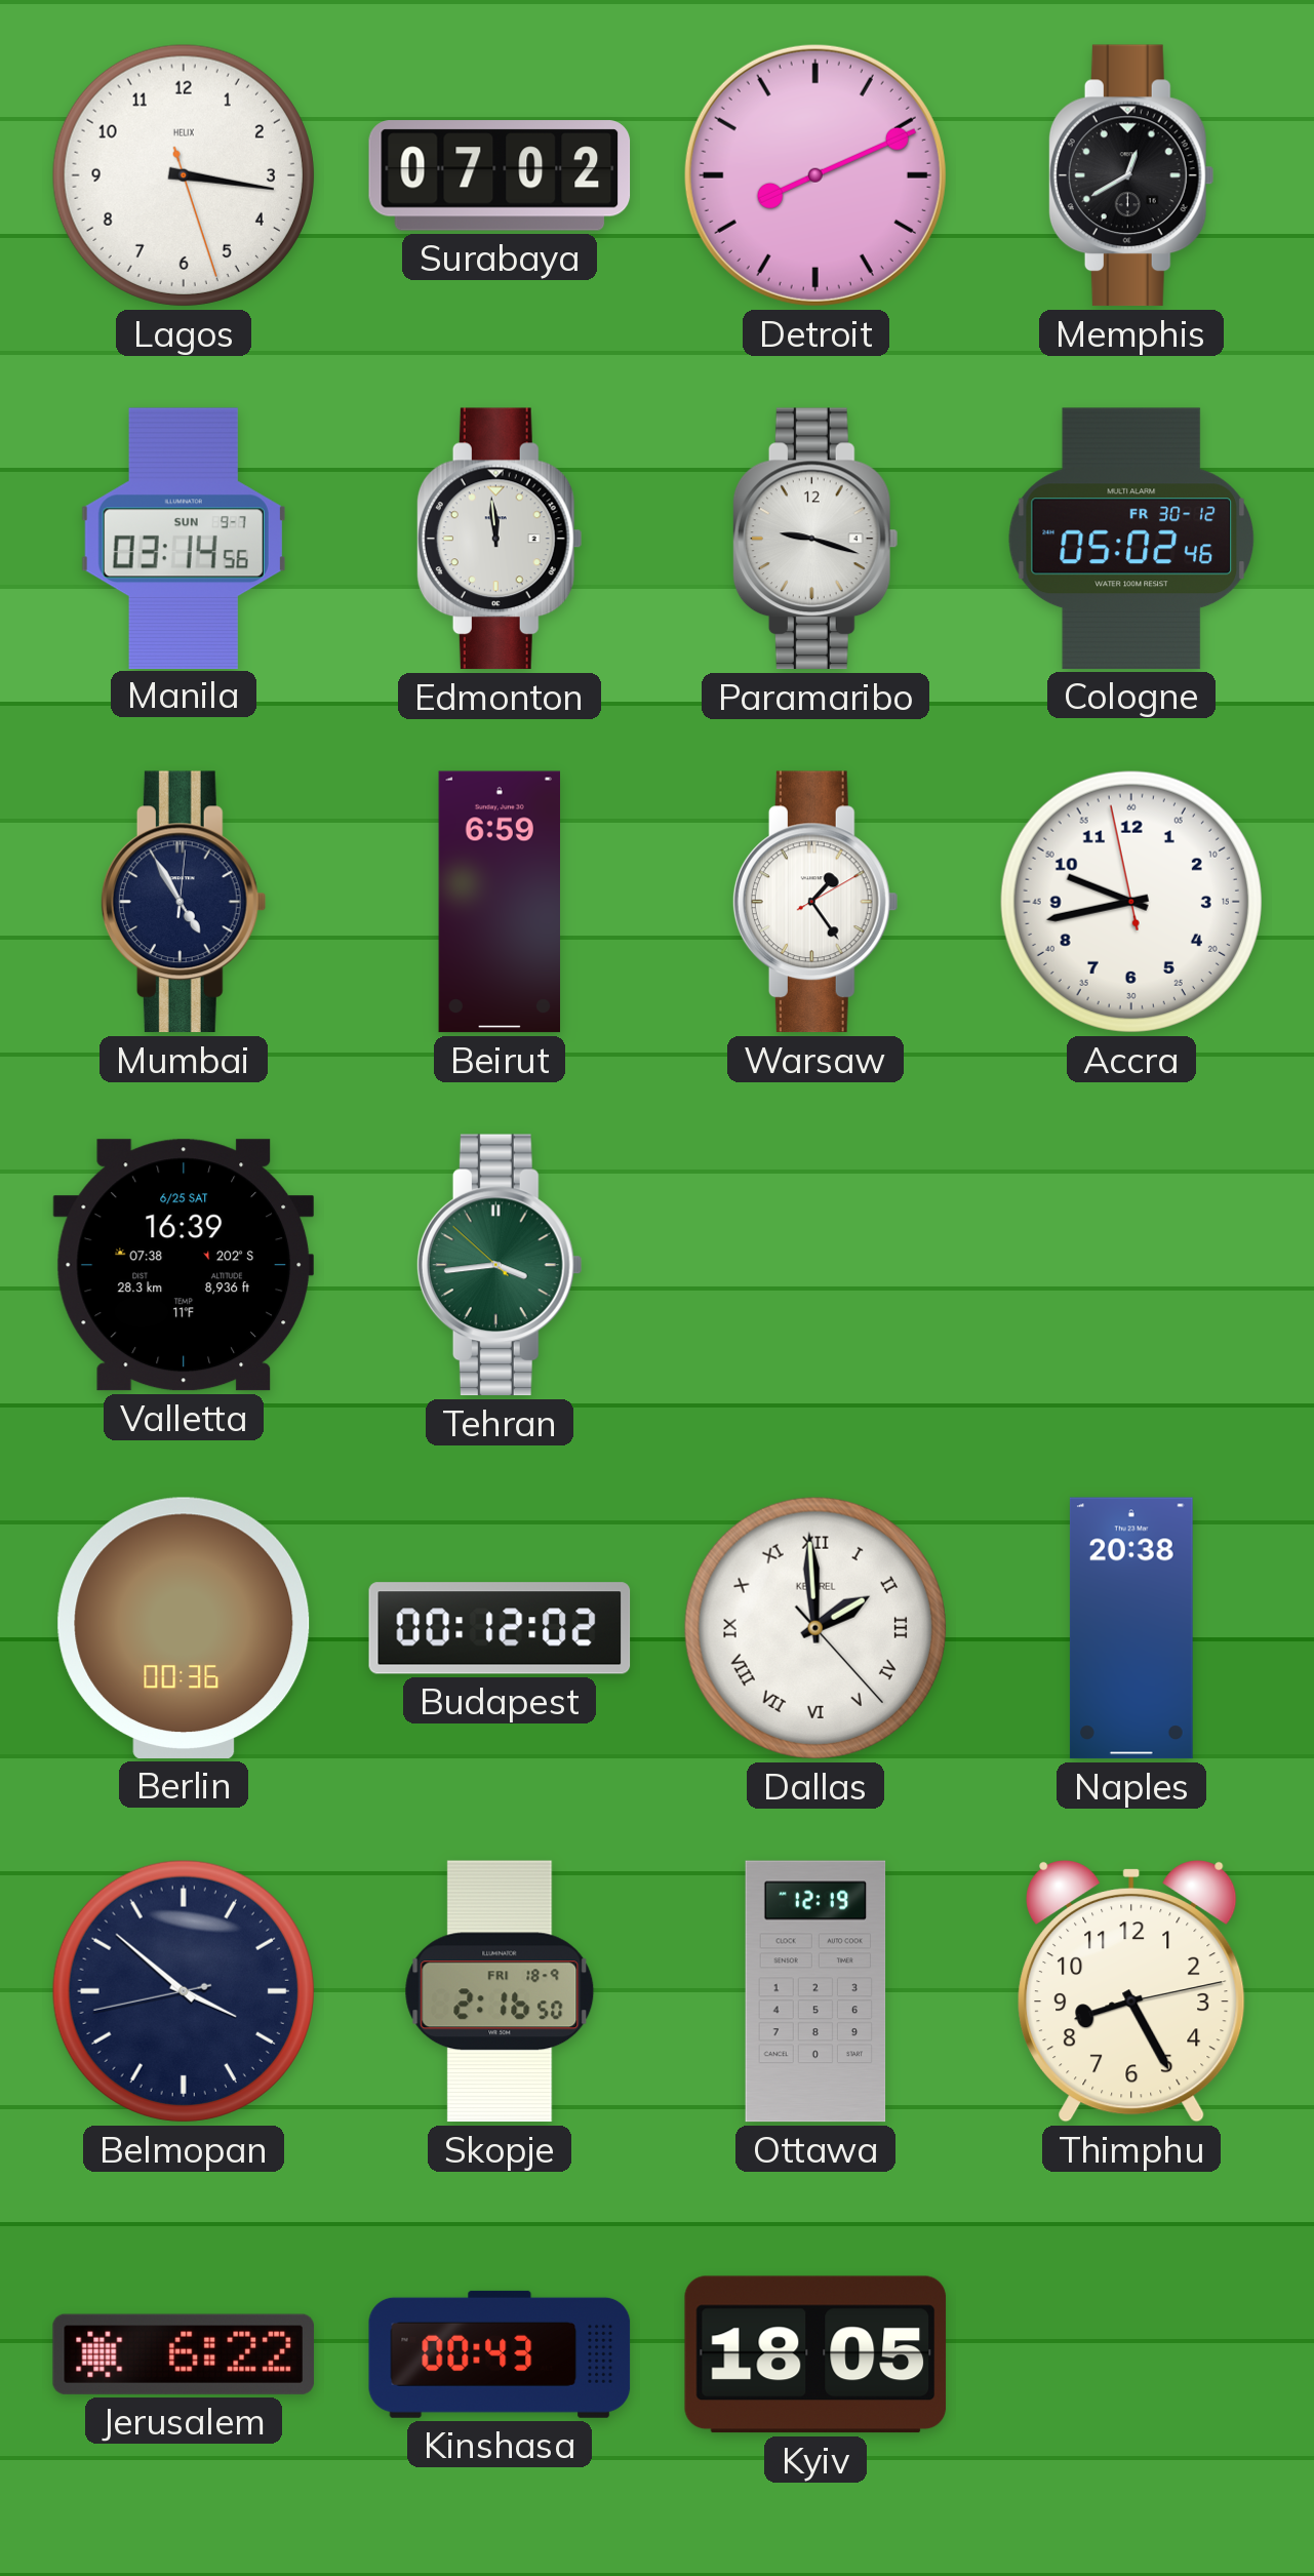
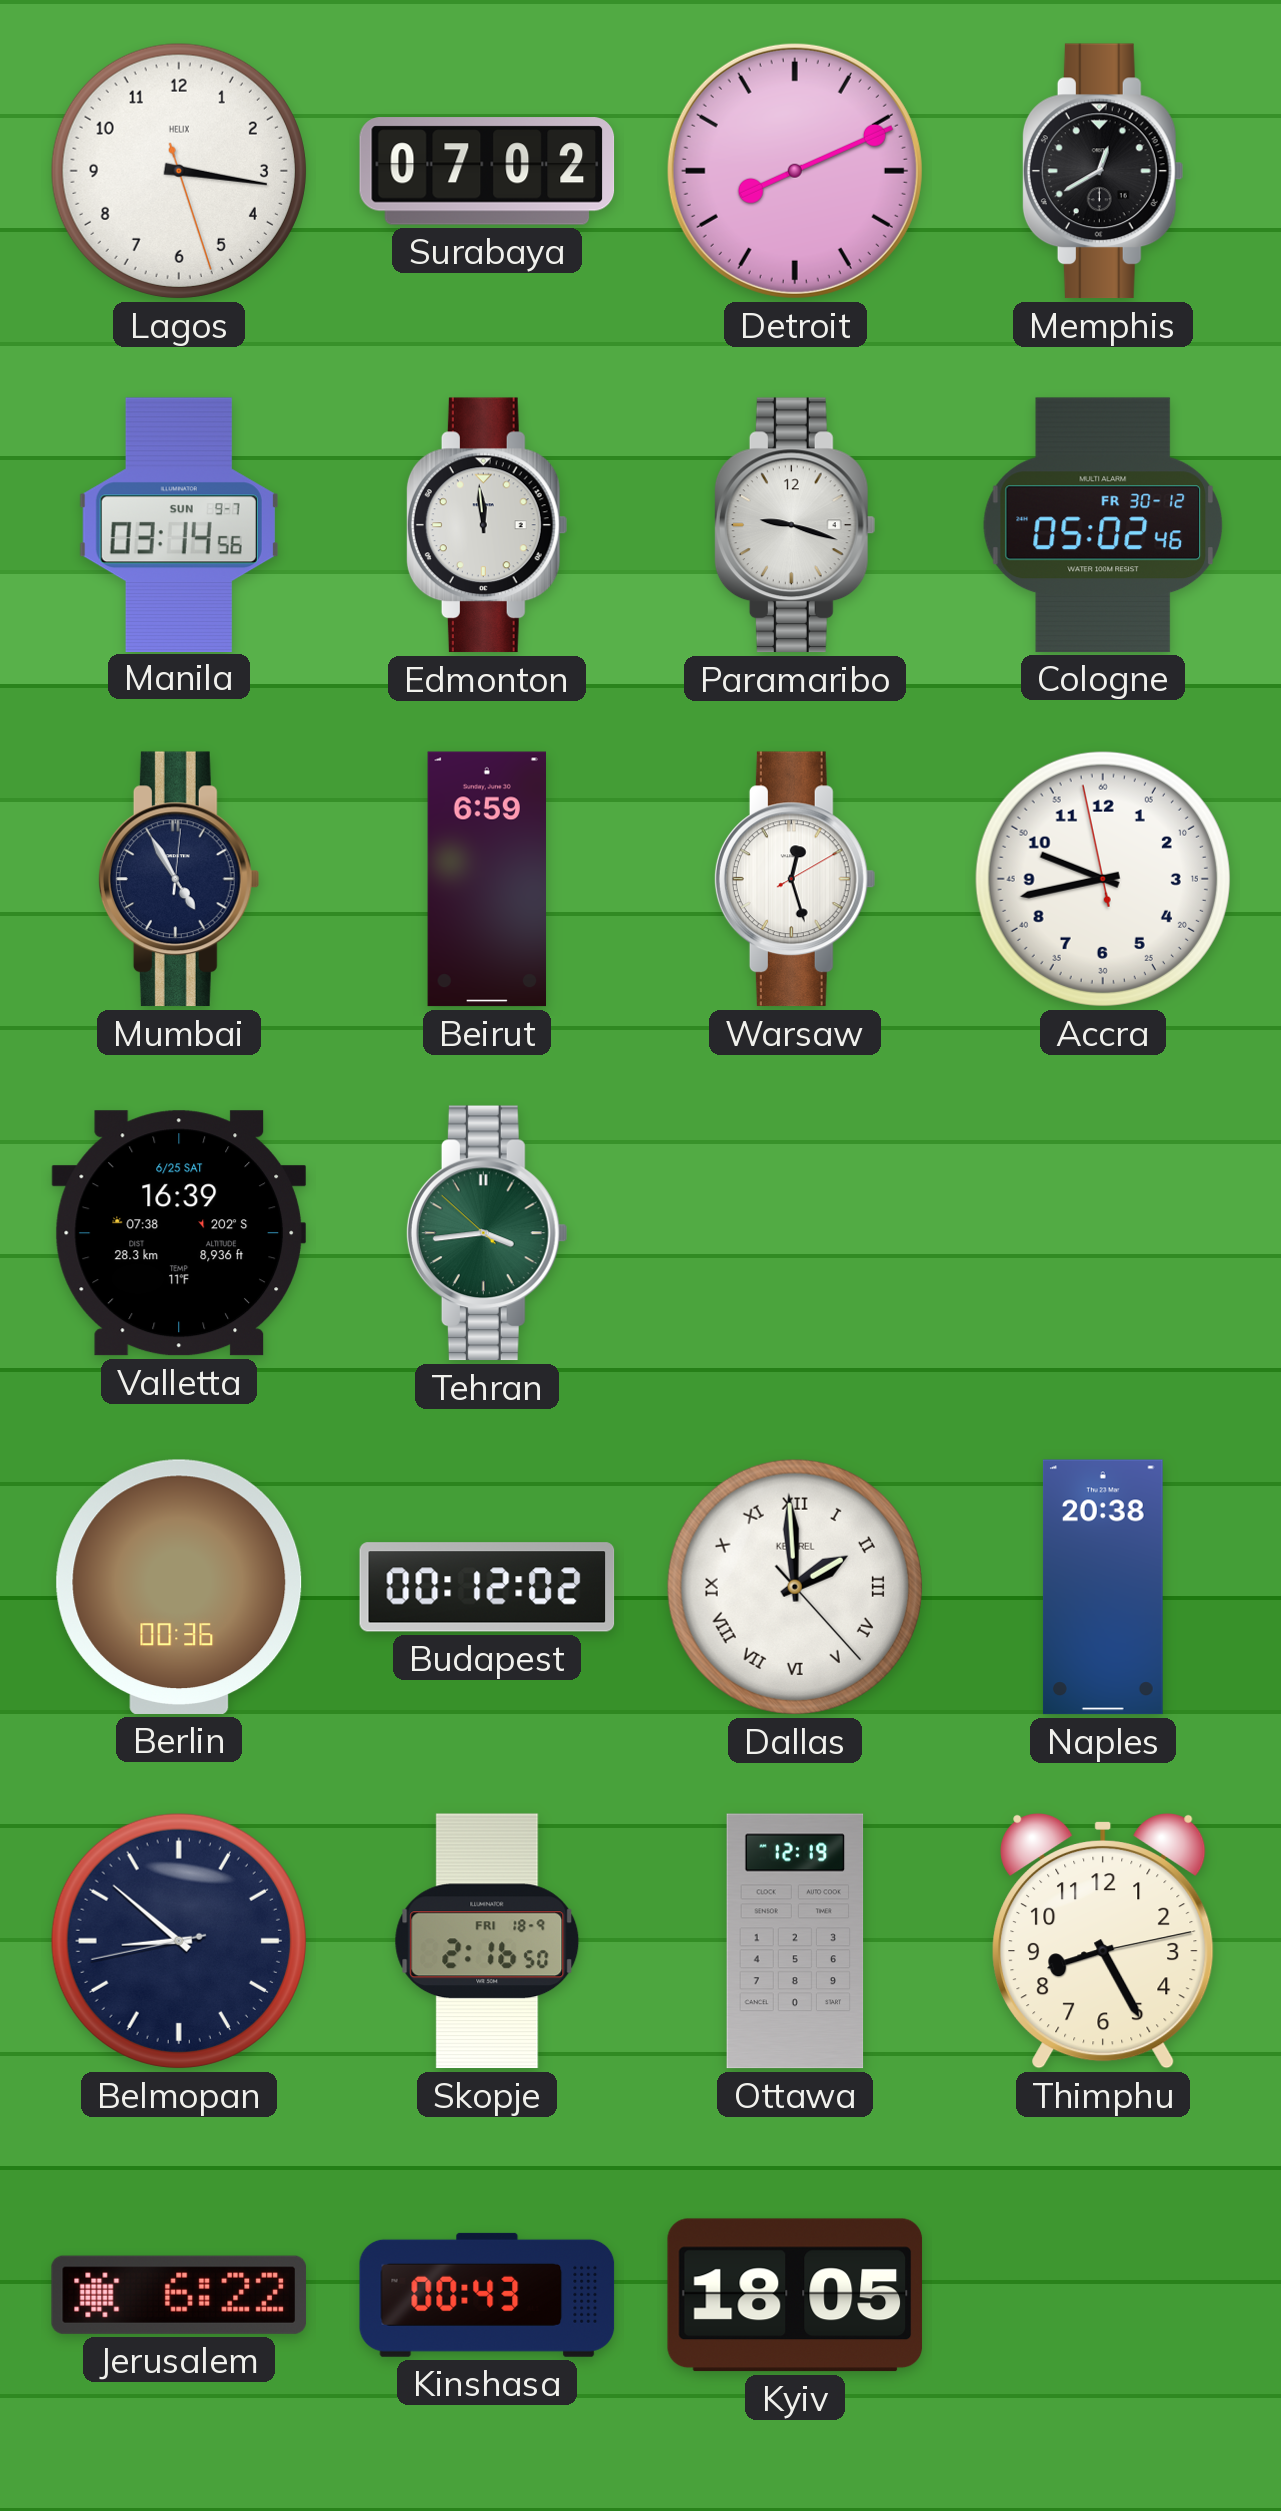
Warsaw: 1:24 -> 12:27
Belmopan: 3:51 -> 8:51
